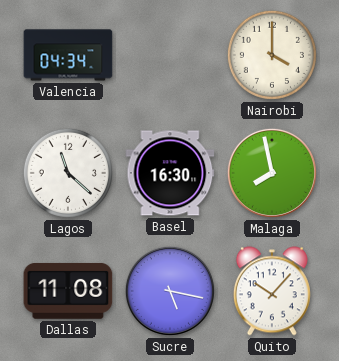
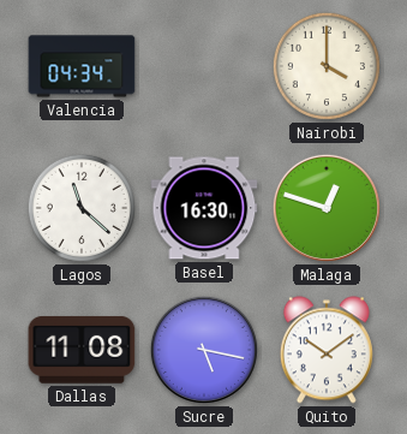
Malaga: 7:58 -> 12:48
Quito: 10:07 -> 10:09
